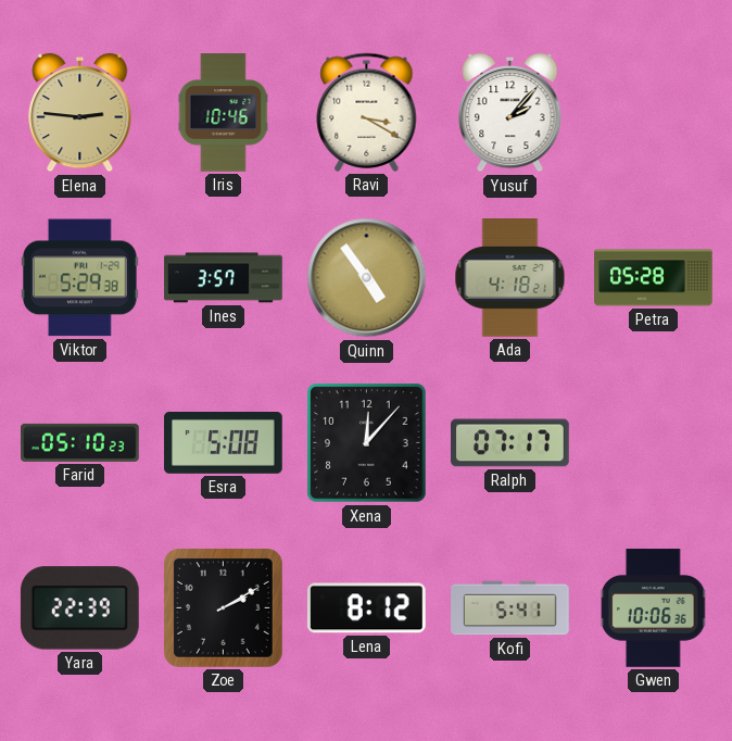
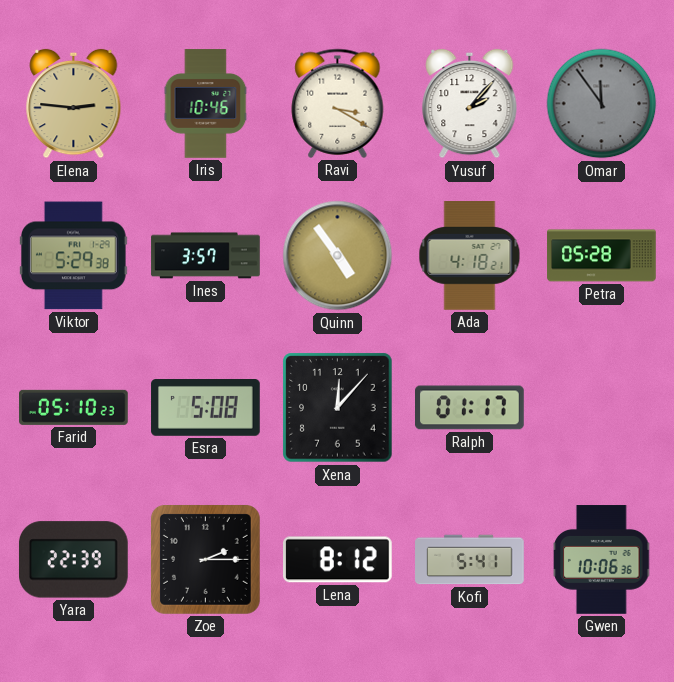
Omar: none -> 11:54
Ralph: 07:17 -> 01:17
Zoe: 2:10 -> 2:15
